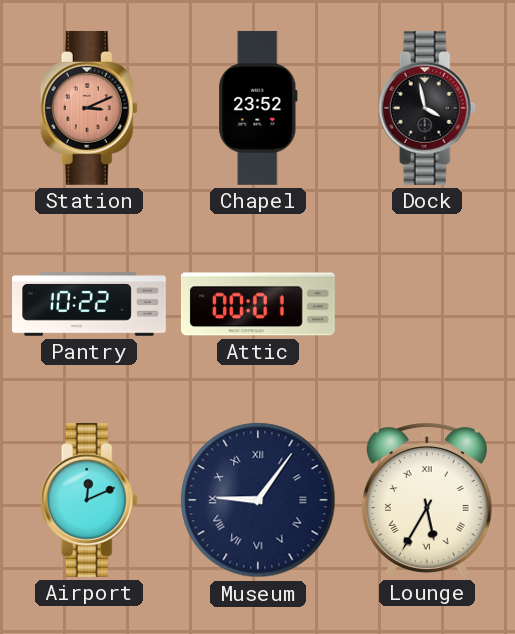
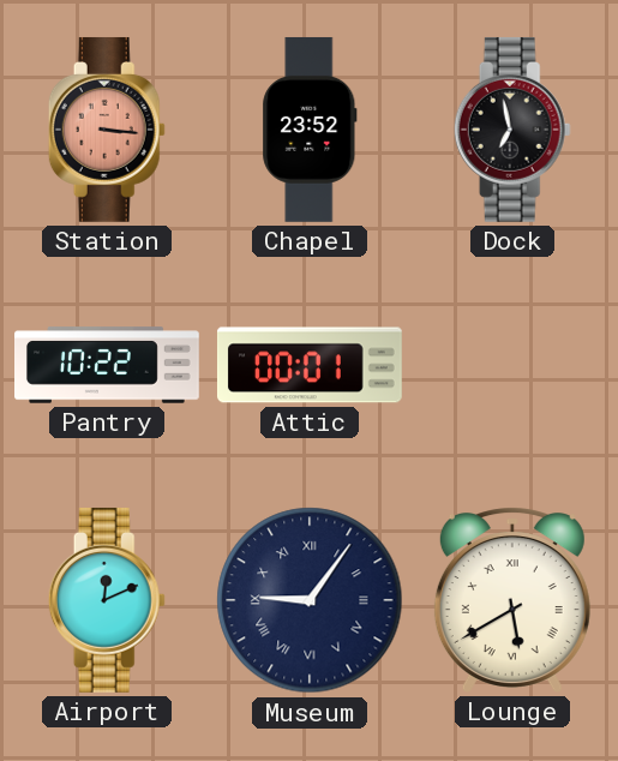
Station: 3:11 -> 3:16
Dock: 3:58 -> 6:58
Lounge: 5:35 -> 5:40
